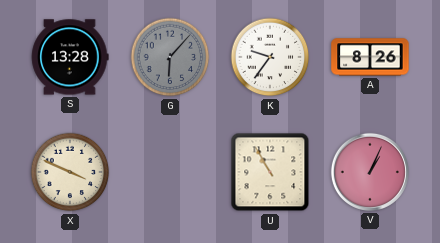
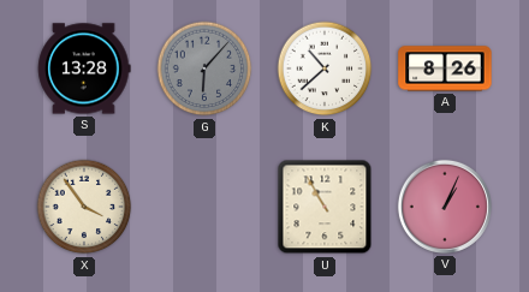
K: 9:36 -> 10:38
X: 3:49 -> 3:54
